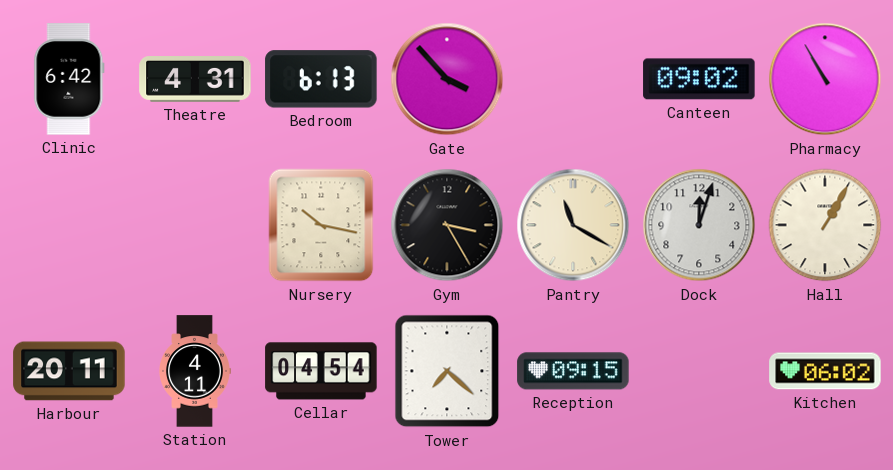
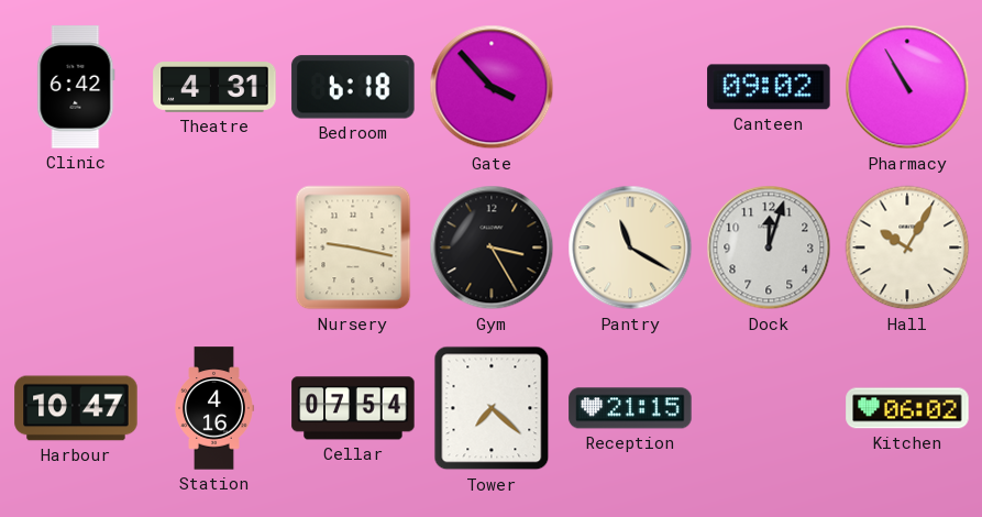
Bedroom: 6:13 -> 6:18
Nursery: 10:17 -> 9:17
Hall: 1:05 -> 10:05
Harbour: 20:11 -> 10:47
Station: 4:11 -> 4:16
Cellar: 04:54 -> 07:54
Reception: 09:15 -> 21:15
